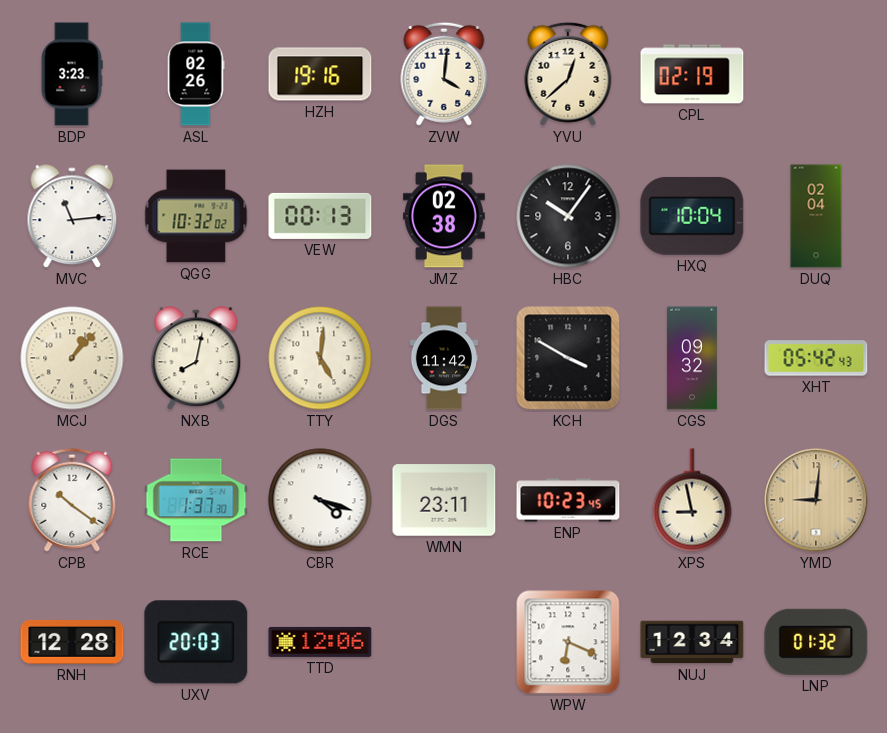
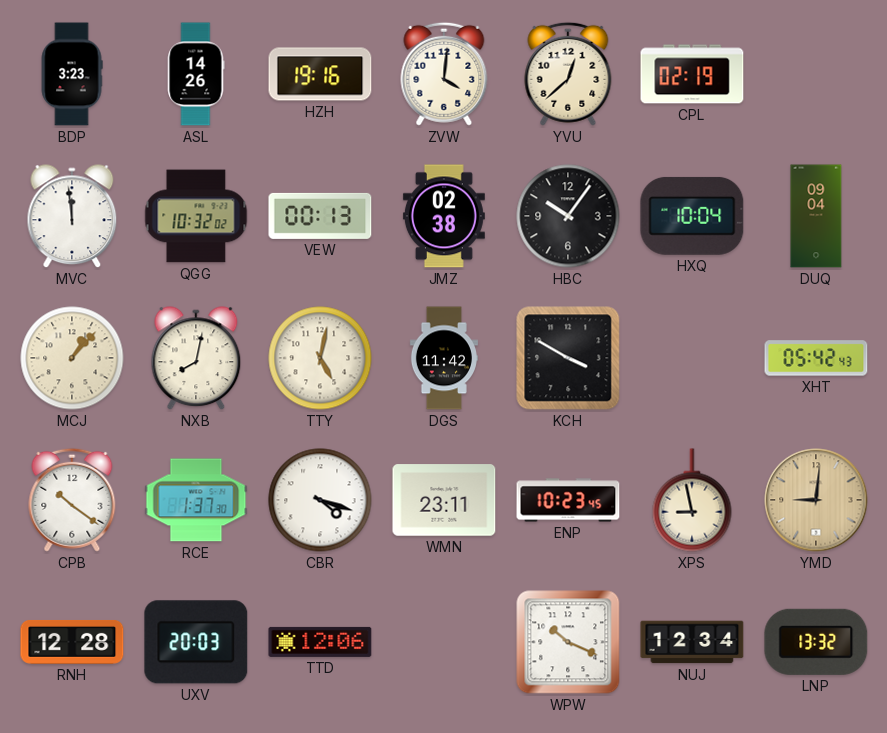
ASL: 02:26 -> 14:26
MVC: 11:14 -> 11:59
DUQ: 02:04 -> 09:04
TTY: 5:01 -> 5:02
CGS: 09:32 -> none
WPW: 6:19 -> 10:19
LNP: 01:32 -> 13:32
